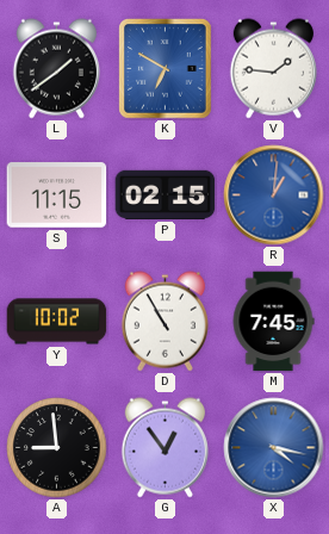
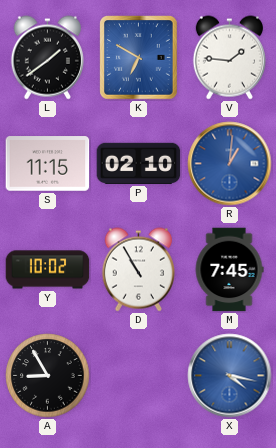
P: 02:15 -> 02:10
A: 8:59 -> 8:55
G: 12:54 -> none
